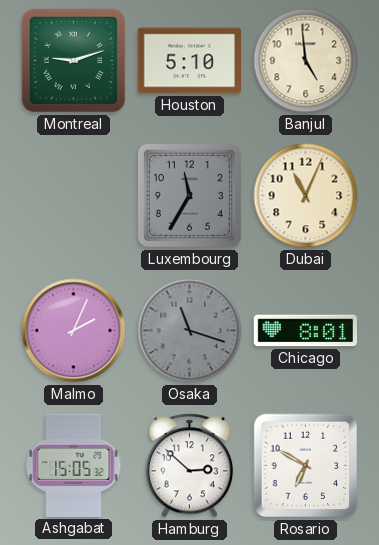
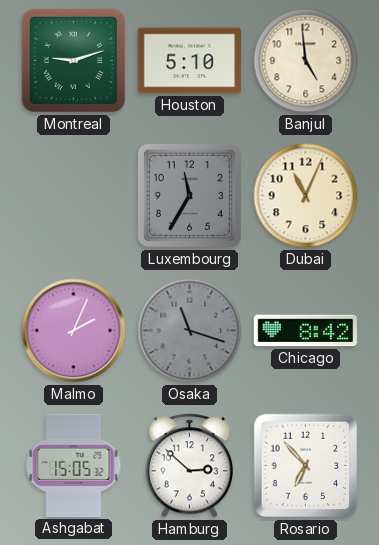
Chicago: 8:01 -> 8:42
Rosario: 6:50 -> 6:53
